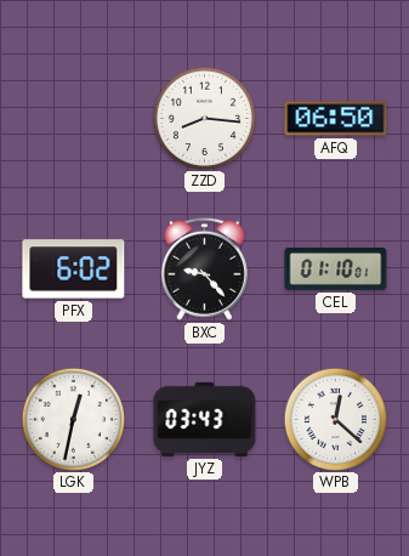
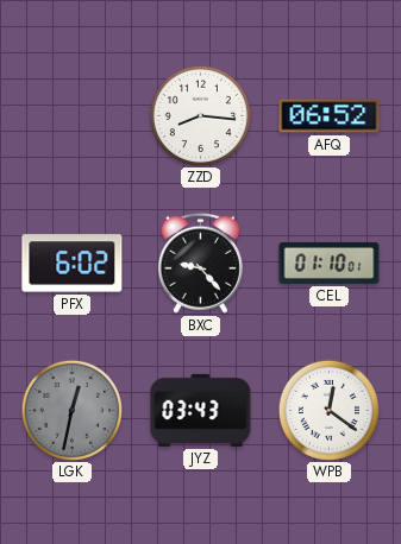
AFQ: 06:50 -> 06:52
LGK dial: white -> grey
WPB: 12:22 -> 12:21
